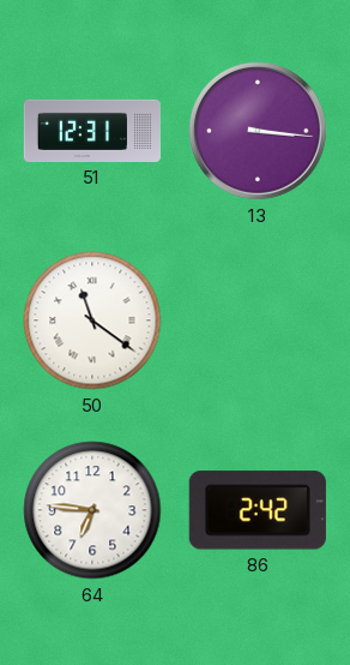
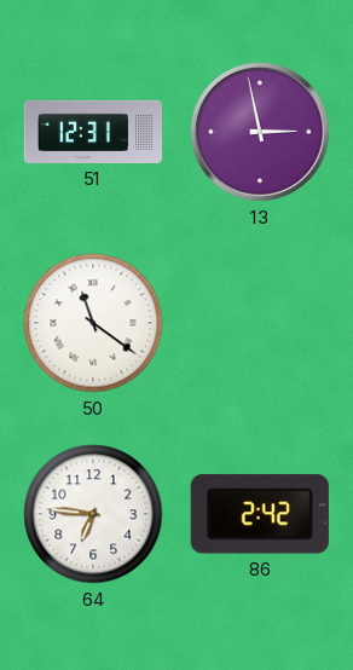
13: 3:16 -> 2:58
